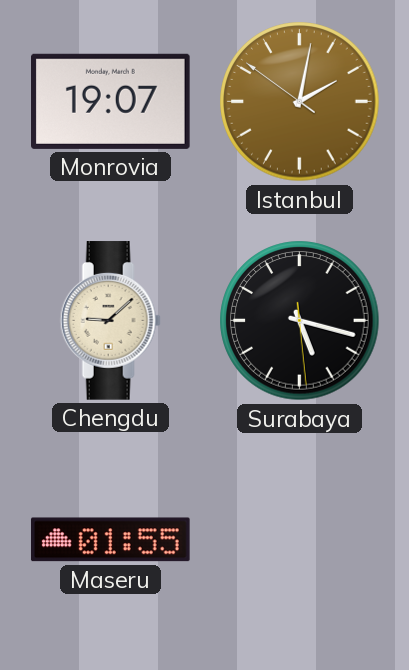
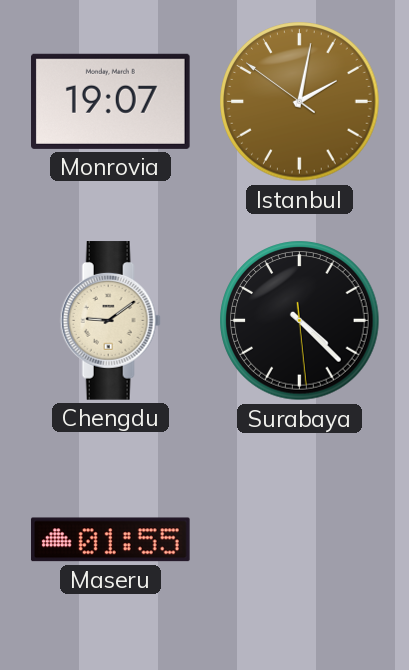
Chengdu: 9:08 -> 9:09
Surabaya: 5:17 -> 4:22
